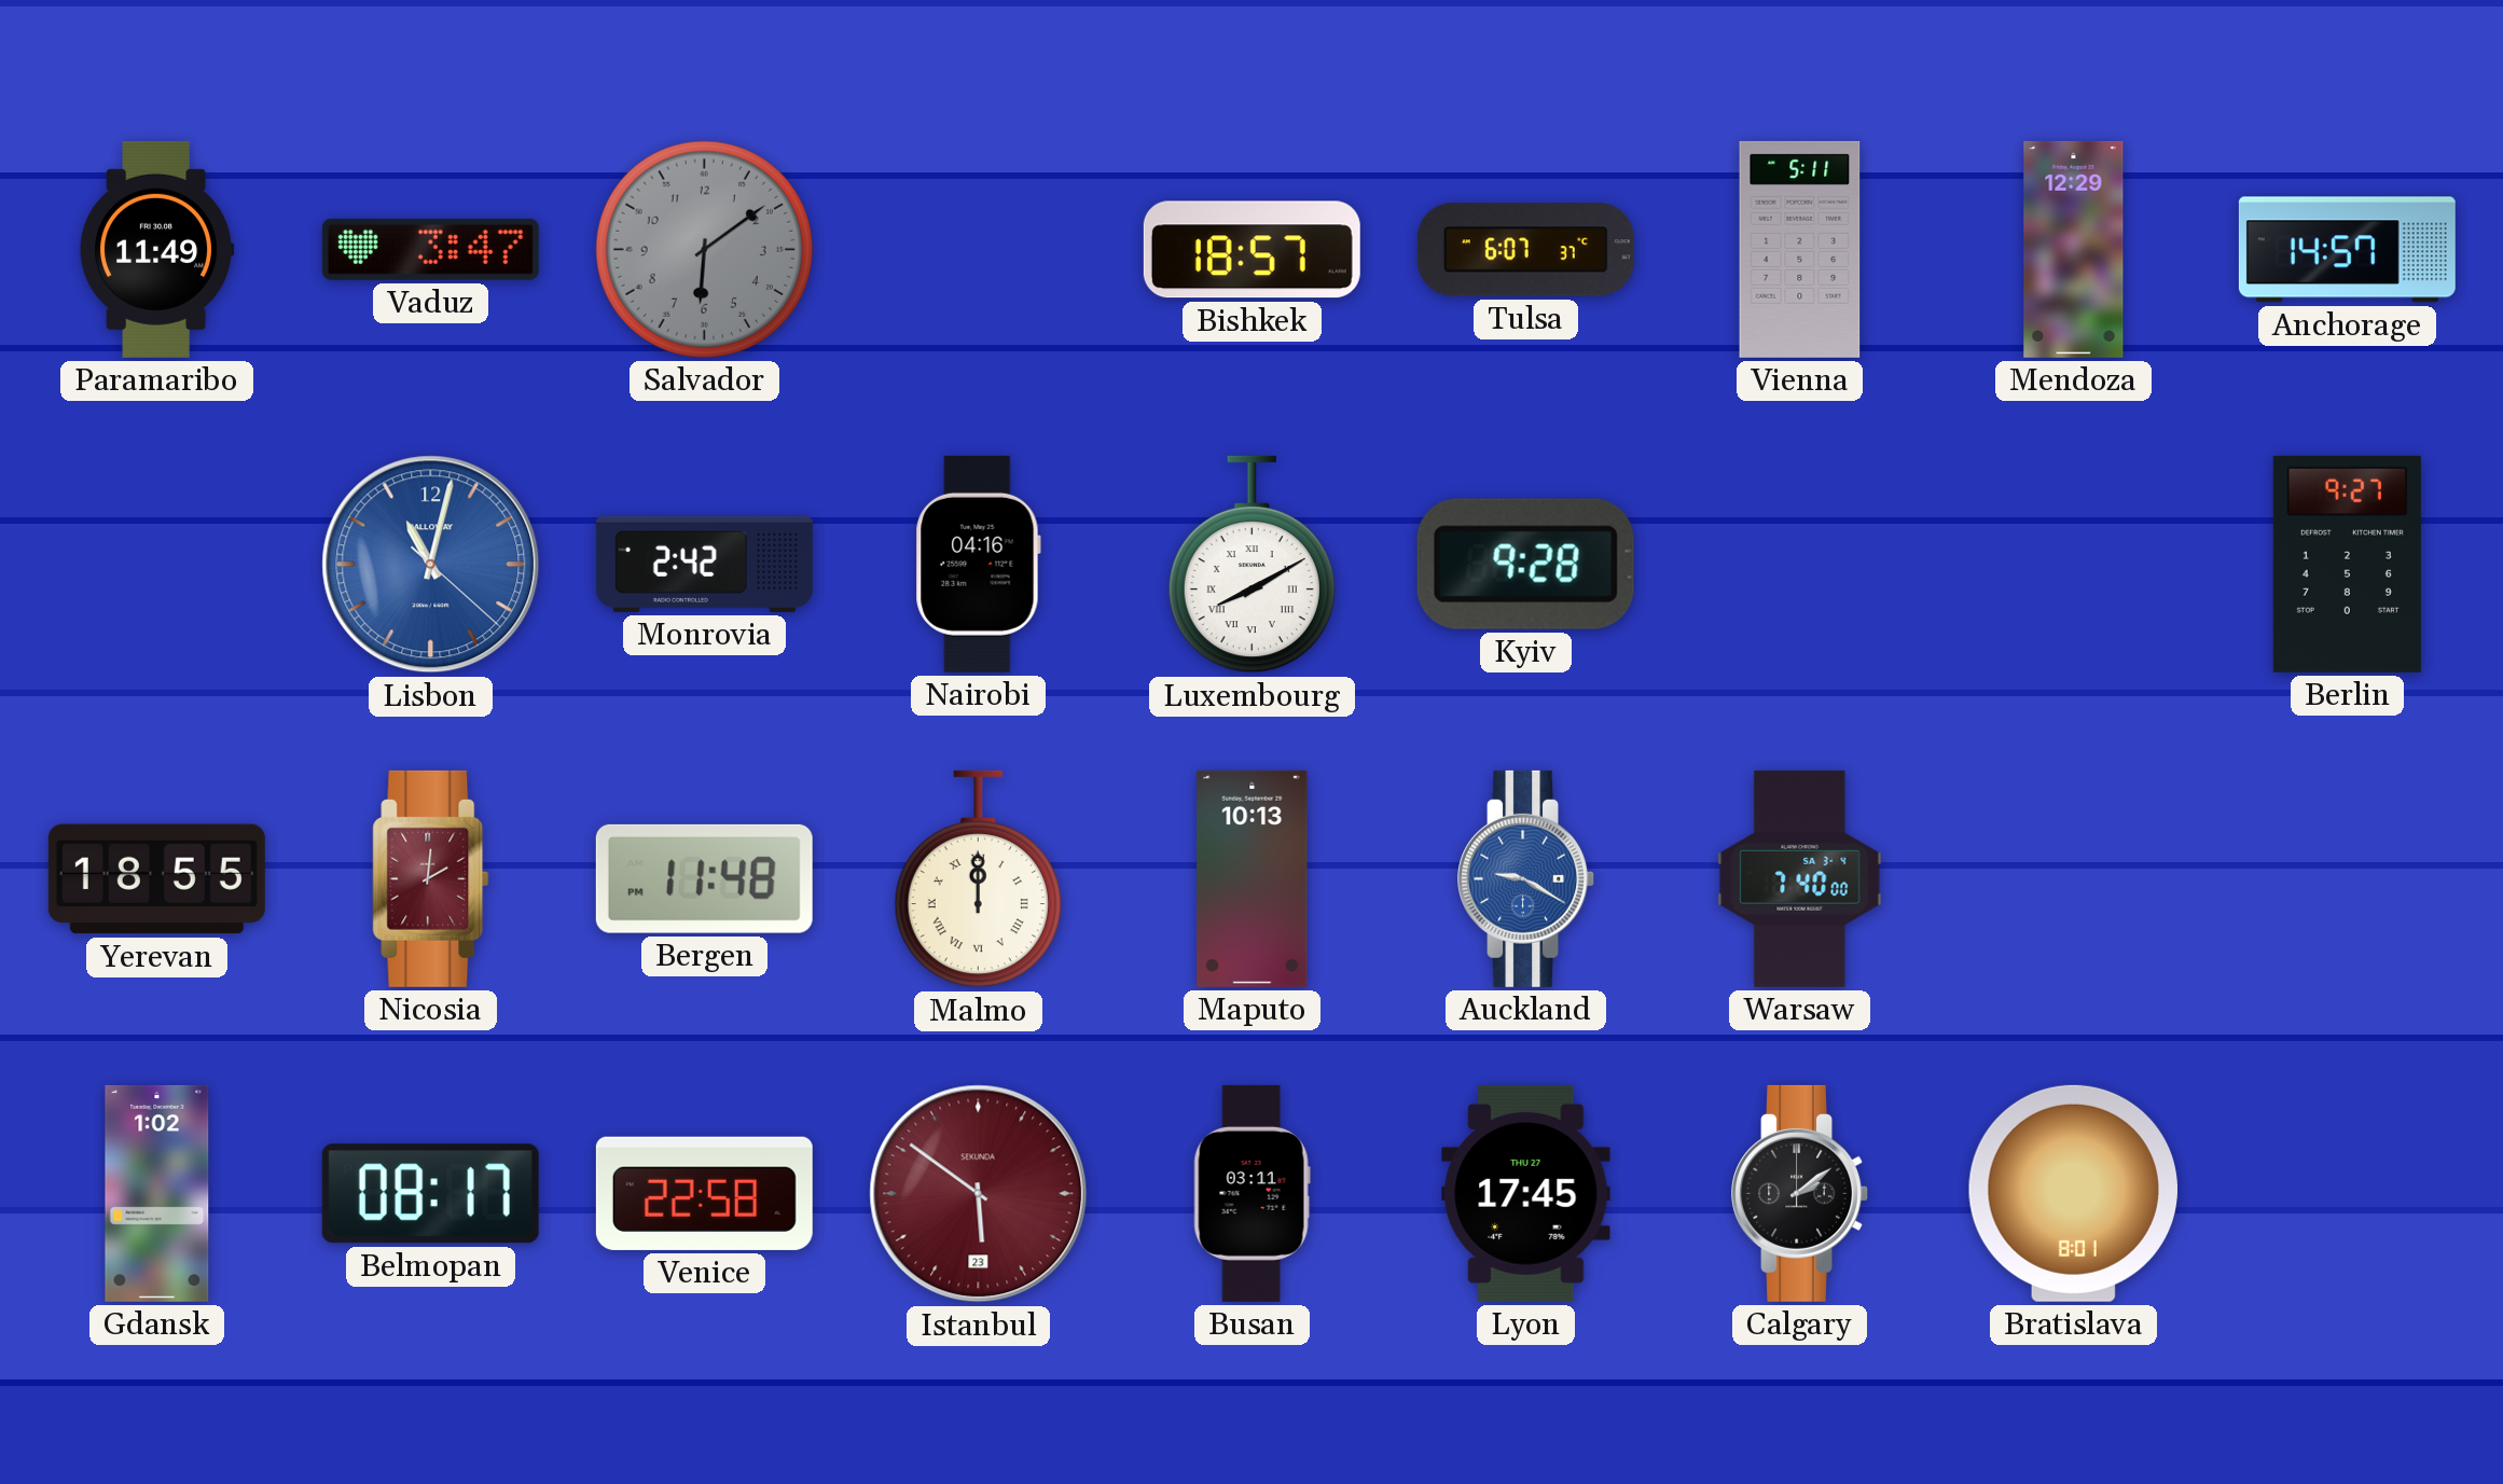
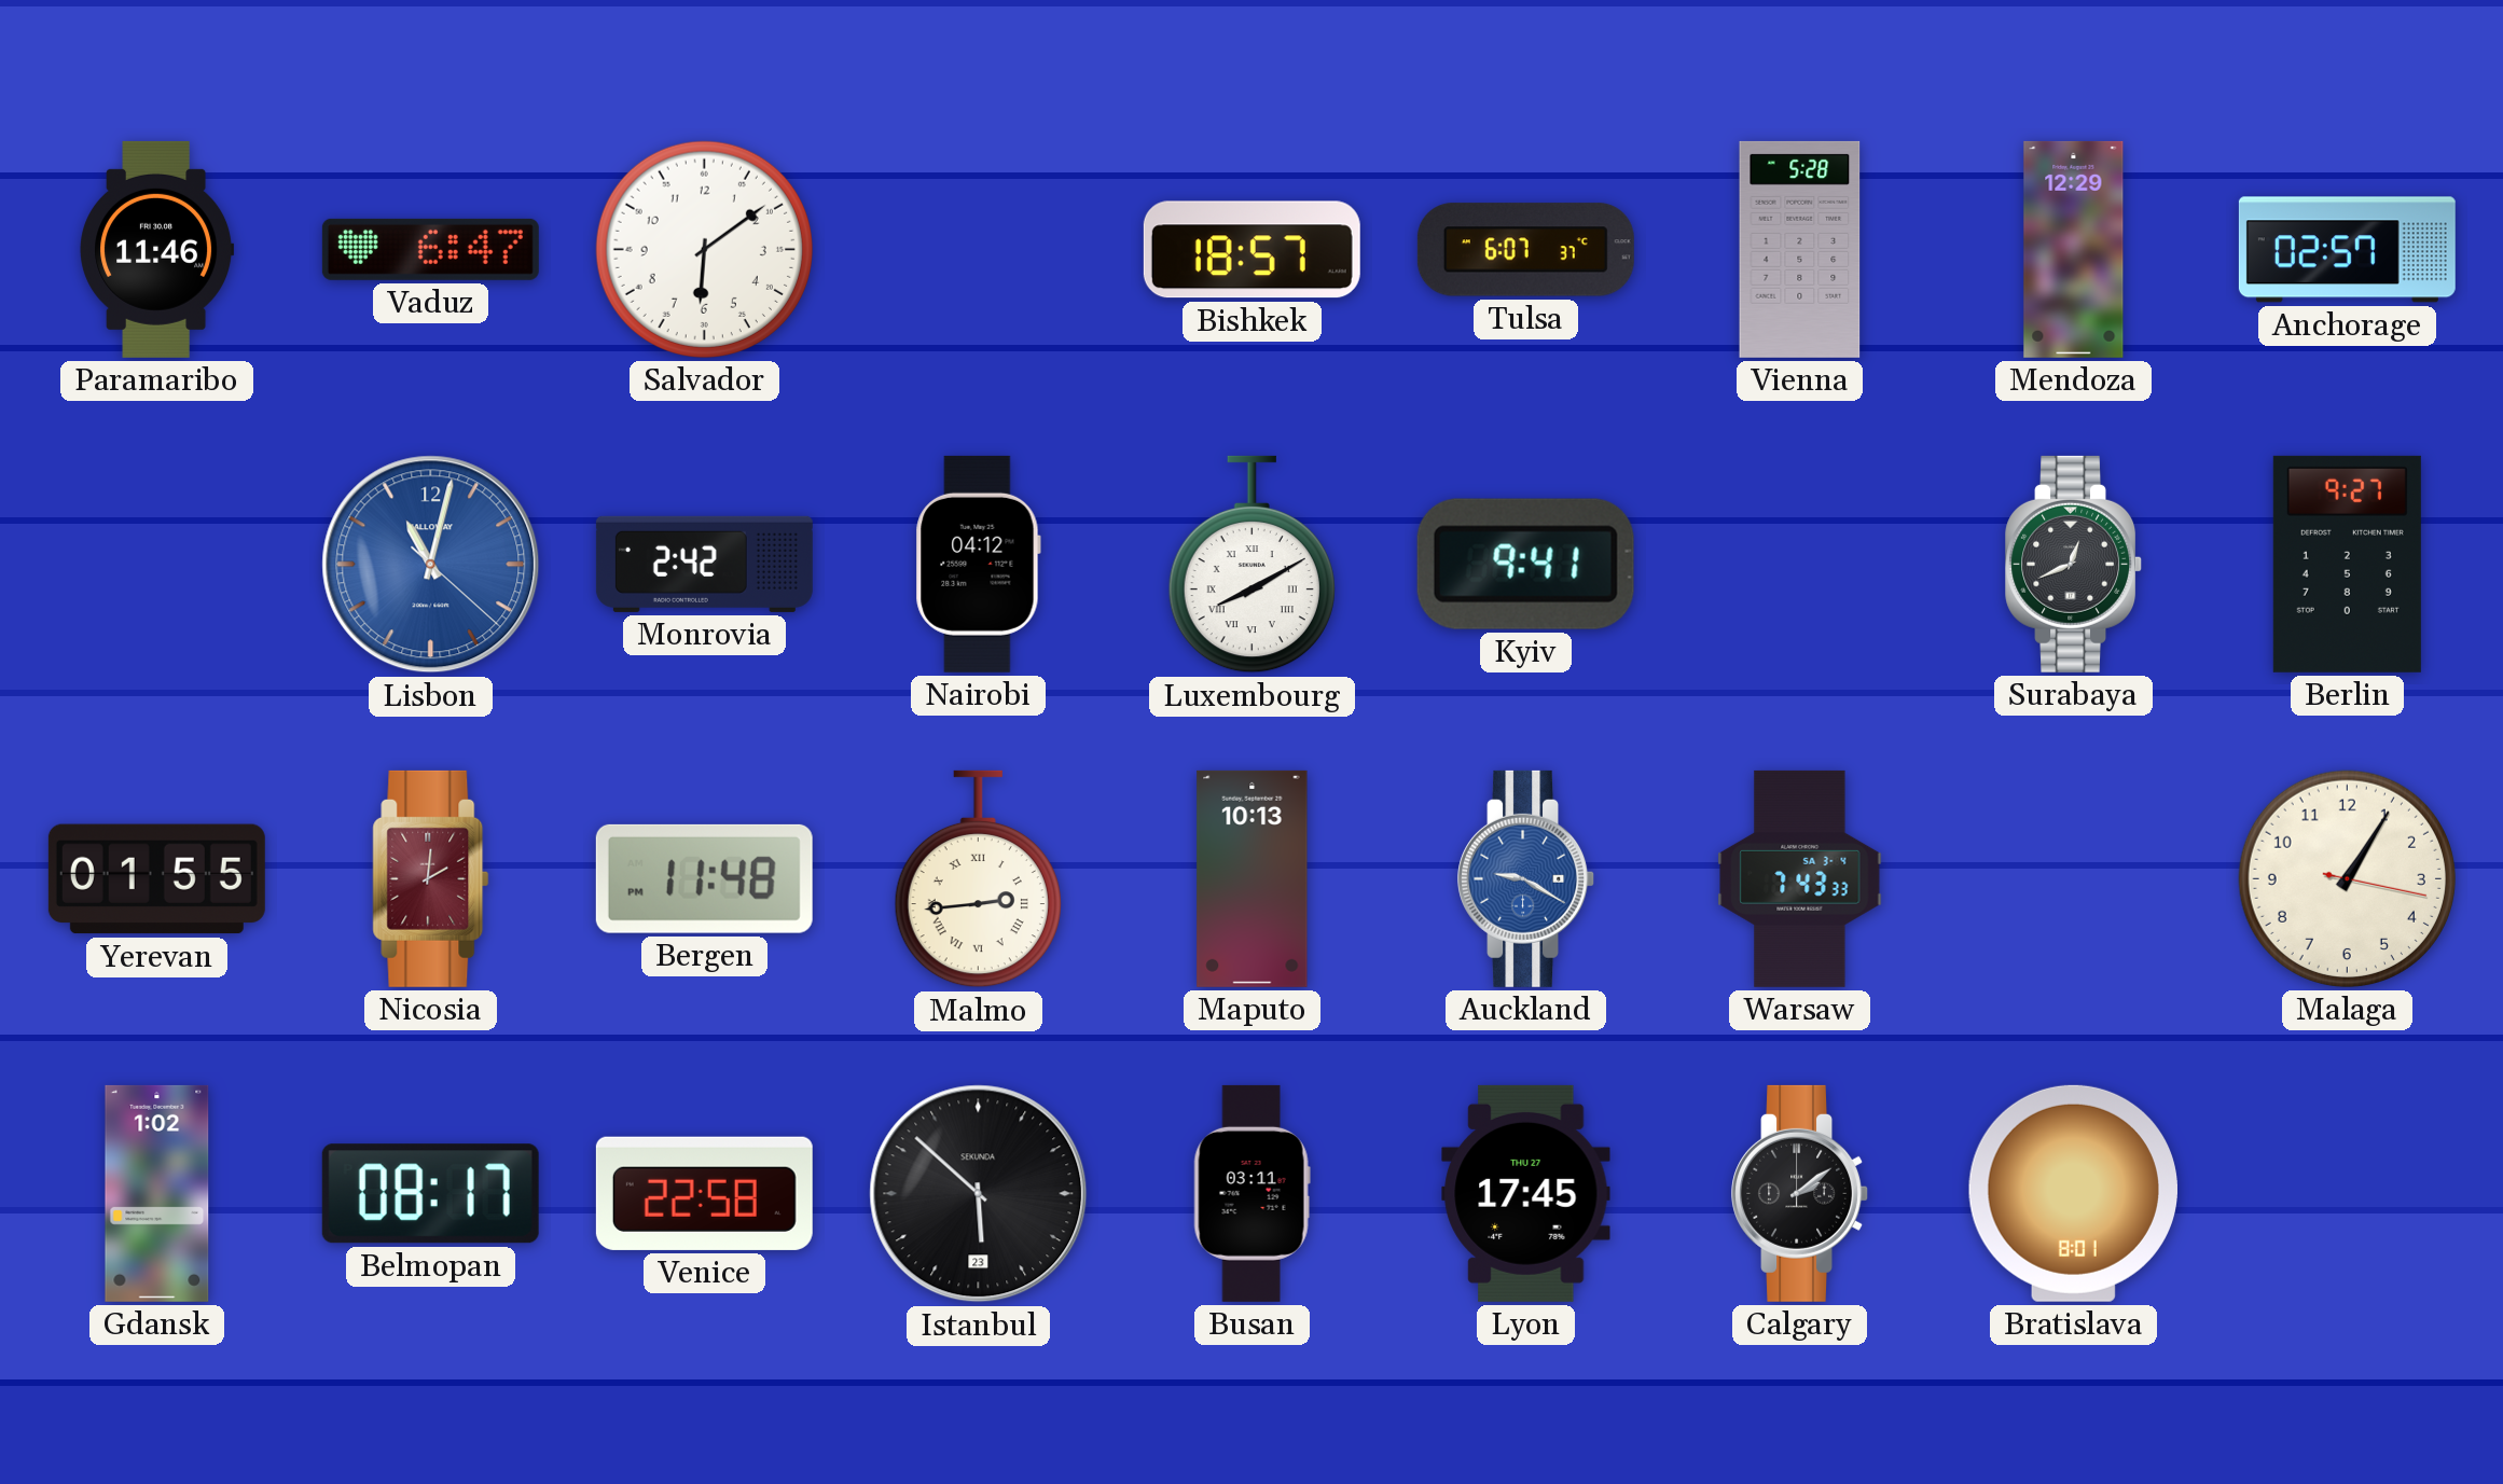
Paramaribo: 11:49 -> 11:46
Vaduz: 3:47 -> 6:47
Salvador dial: grey -> white
Vienna: 5:11 -> 5:28
Anchorage: 14:57 -> 02:57
Nairobi: 04:16 -> 04:12
Kyiv: 9:28 -> 9:41
Surabaya: none -> 12:41
Yerevan: 18:55 -> 01:55
Malmo: 12:00 -> 2:44
Warsaw: 7:40 -> 7:43
Malaga: none -> 1:05
Istanbul: 5:51 -> 5:52
Istanbul dial: burgundy -> black
